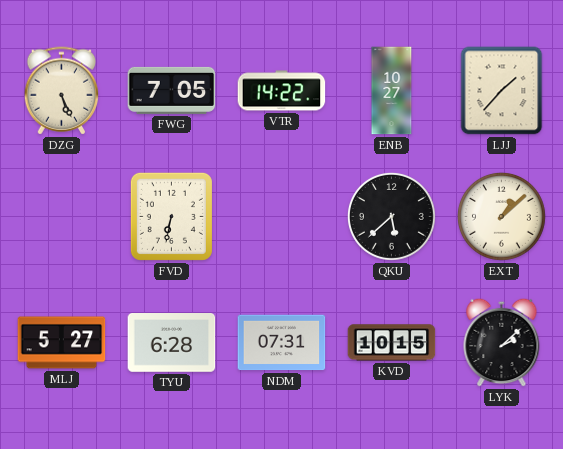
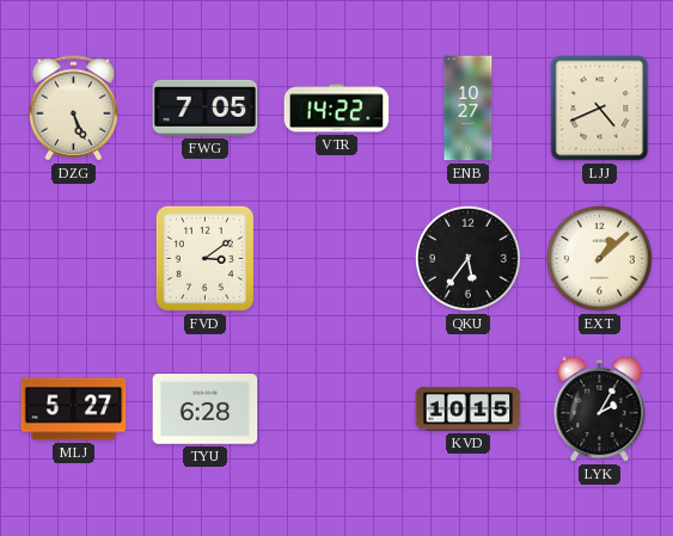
LJJ: 1:37 -> 4:41
FVD: 6:32 -> 3:09
QKU: 5:38 -> 5:36
NDM: 07:31 -> none
LYK: 2:08 -> 2:05
